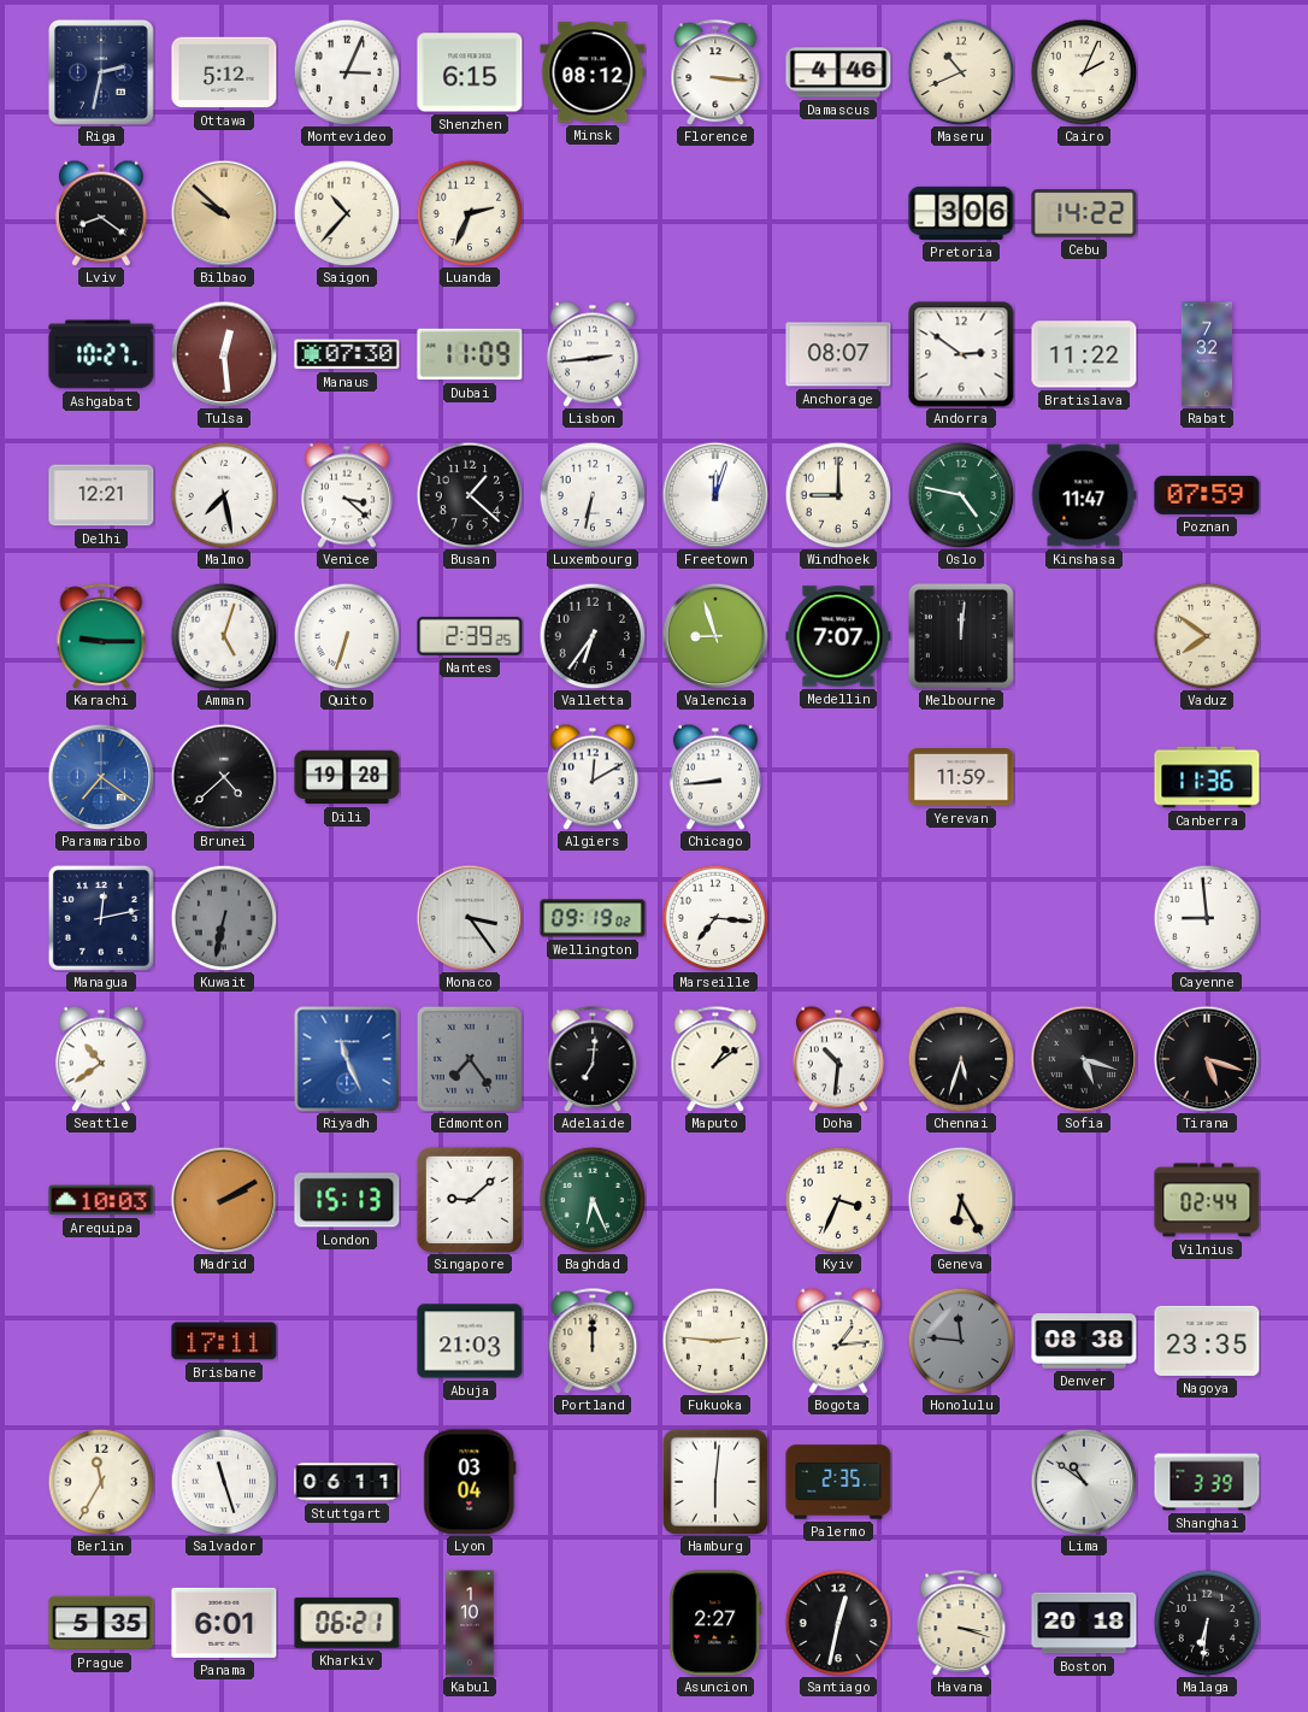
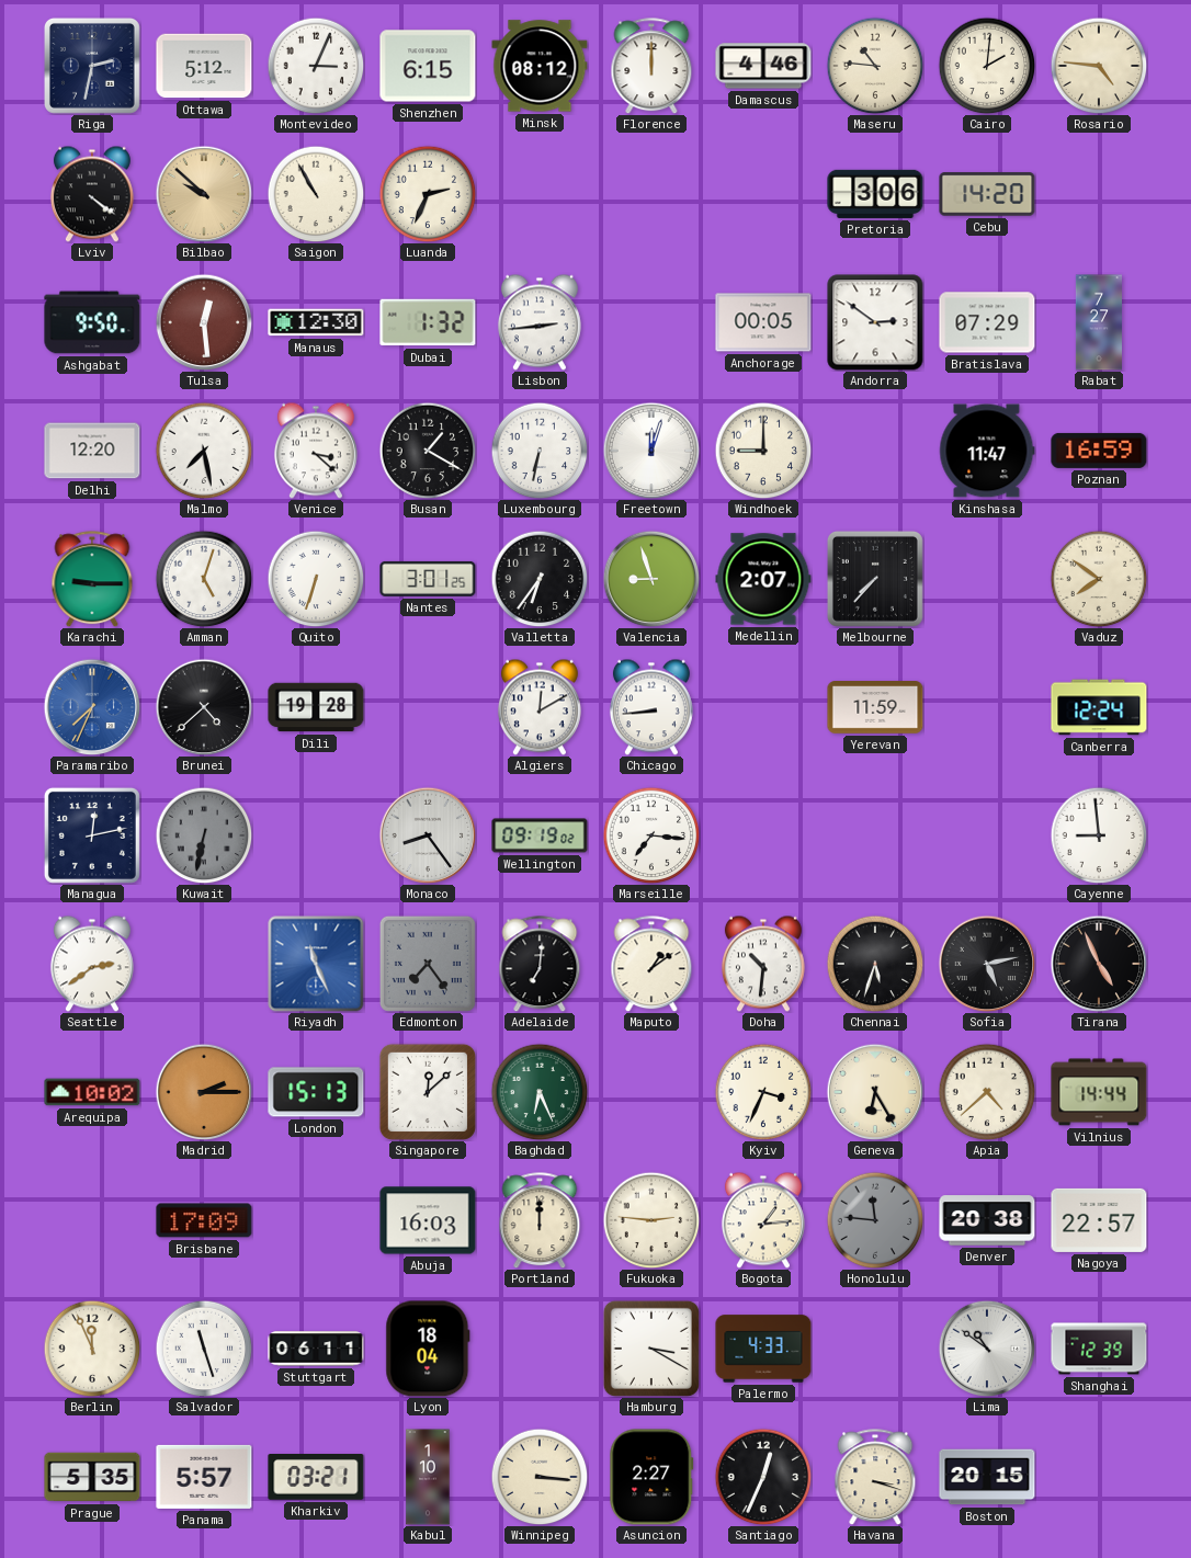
Florence: 3:16 -> 12:00
Maseru: 10:41 -> 10:46
Cairo: 2:04 -> 2:01
Rosario: none -> 4:46
Lviv: 8:21 -> 4:21
Saigon: 10:37 -> 10:55
Cebu: 14:22 -> 14:20
Ashgabat: 10:27 -> 9:50
Manaus: 07:30 -> 12:30
Dubai: 11:09 -> 1:32
Anchorage: 08:07 -> 00:05
Bratislava: 11:22 -> 07:29
Rabat: 7:32 -> 7:27
Delhi: 12:21 -> 12:20
Busan: 1:22 -> 1:20
Oslo: 4:47 -> none
Poznan: 07:59 -> 16:59
Nantes: 2:39 -> 3:01
Medellin: 7:07 -> 2:07
Melbourne: 12:01 -> 7:37
Paramaribo: 7:21 -> 7:34
Canberra: 11:36 -> 12:24
Monaco: 3:24 -> 8:24
Seattle: 10:39 -> 2:39
Sofia: 5:18 -> 5:13
Tirana: 5:18 -> 4:56
Arequipa: 10:03 -> 10:02
Madrid: 2:10 -> 2:15
Singapore: 9:08 -> 12:08
Apia: none -> 4:38
Vilnius: 02:44 -> 14:44
Brisbane: 17:11 -> 17:09
Abuja: 21:03 -> 16:03
Denver: 08:38 -> 20:38
Nagoya: 23:35 -> 22:57
Berlin: 11:35 -> 11:56
Lyon: 03:04 -> 18:04
Hamburg: 6:01 -> 3:20
Palermo: 2:35 -> 4:33
Shanghai: 3:39 -> 12:39
Panama: 6:01 -> 5:57
Kharkiv: 06:21 -> 03:21
Winnipeg: none -> 3:16
Santiago: 12:32 -> 12:34
Boston: 20:18 -> 20:15
Malaga: 6:31 -> none
